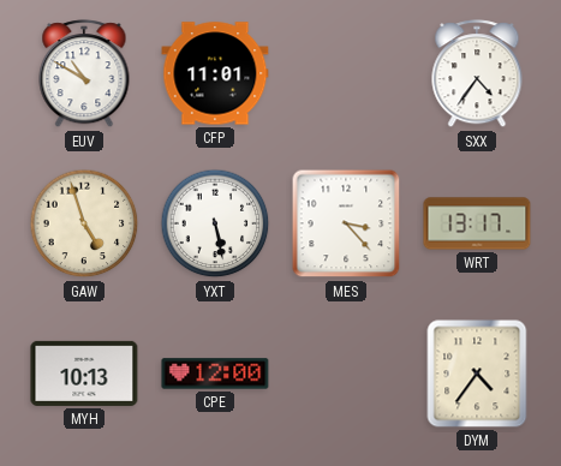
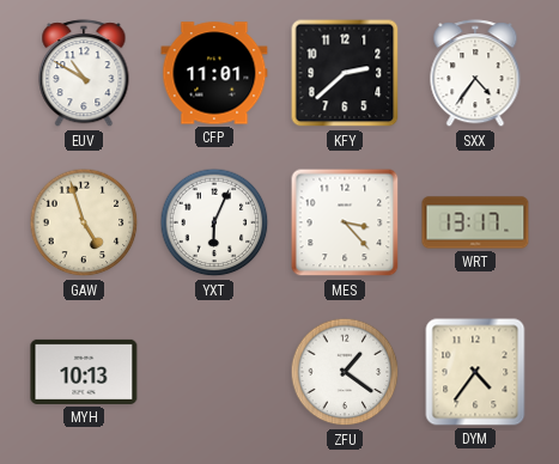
KFY: none -> 2:38
YXT: 5:28 -> 6:04
CPE: 12:00 -> none
ZFU: none -> 1:21
